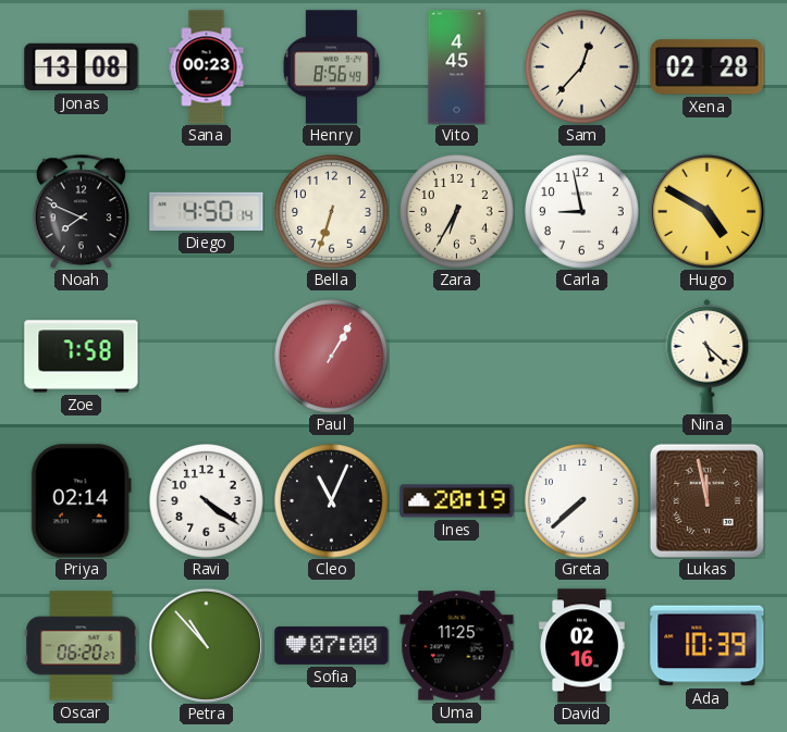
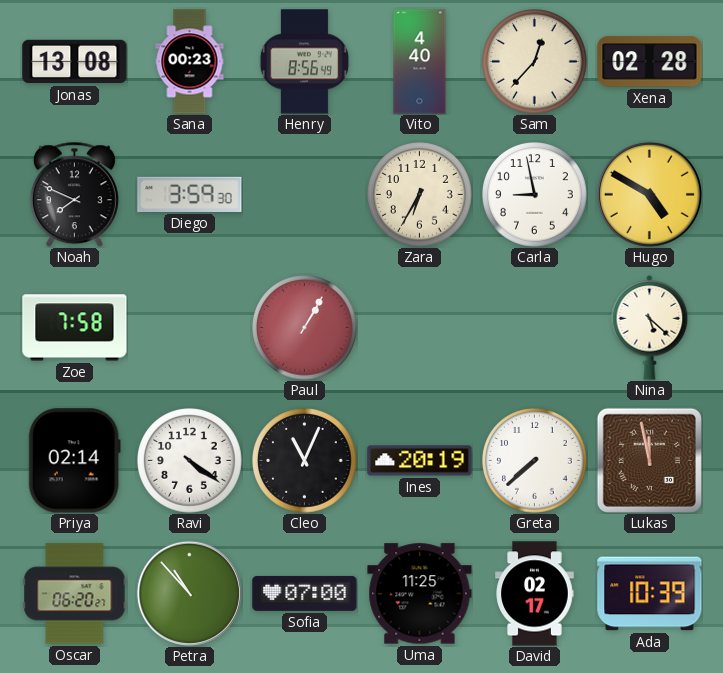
Vito: 4:45 -> 4:40
Diego: 4:50 -> 3:59
Bella: 6:33 -> none
David: 02:16 -> 02:17
